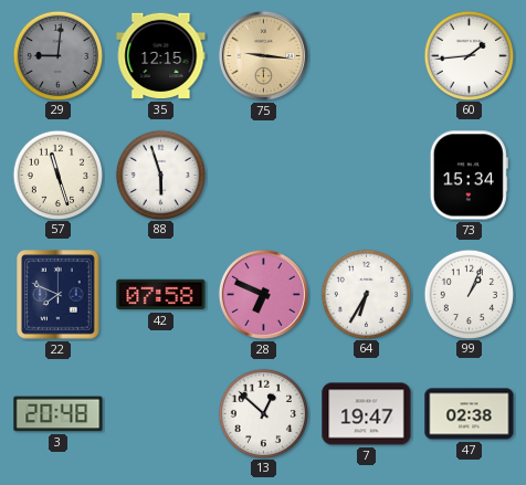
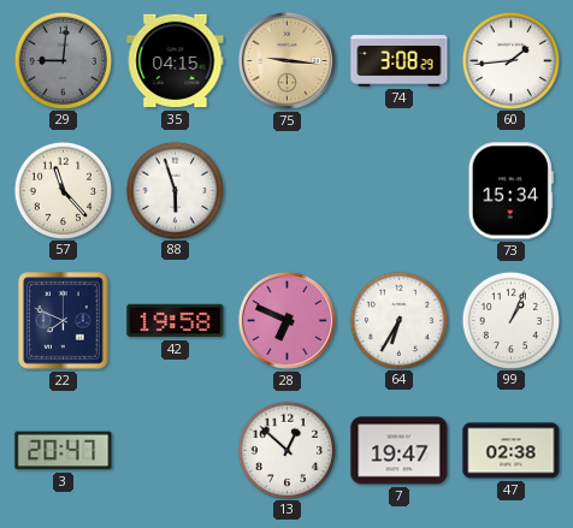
35: 12:15 -> 04:15
74: none -> 3:08
57: 11:27 -> 11:23
42: 07:58 -> 19:58
3: 20:48 -> 20:47
